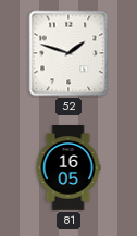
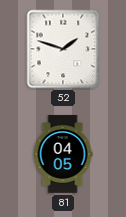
81: 16:05 -> 04:05
